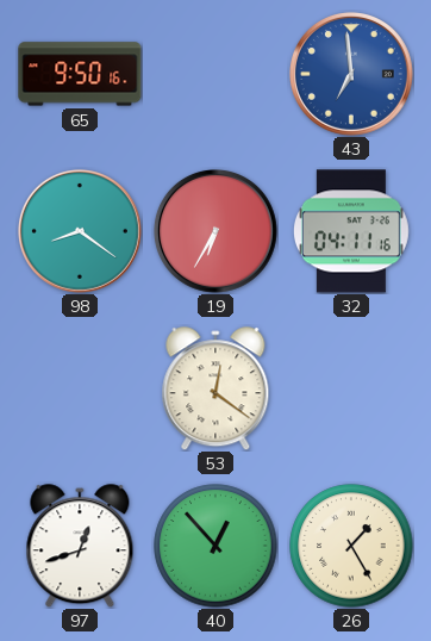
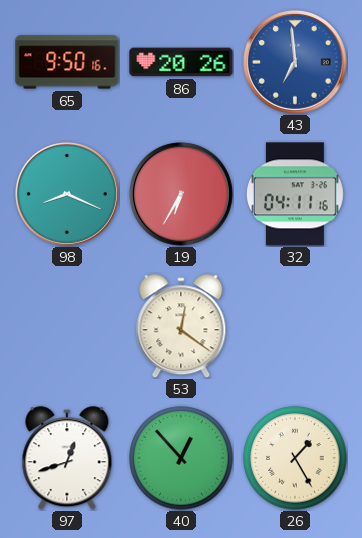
86: none -> 20:26
98: 8:21 -> 8:19
